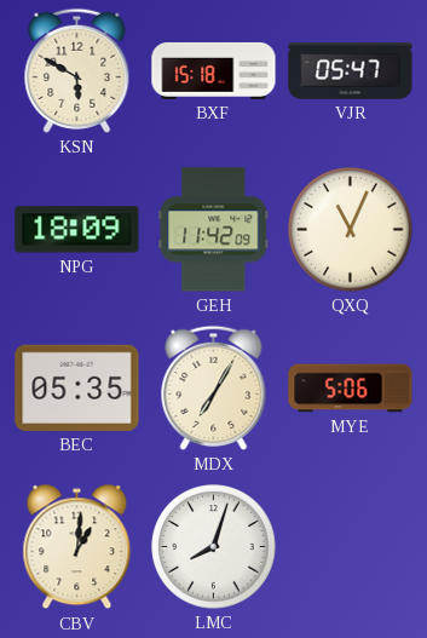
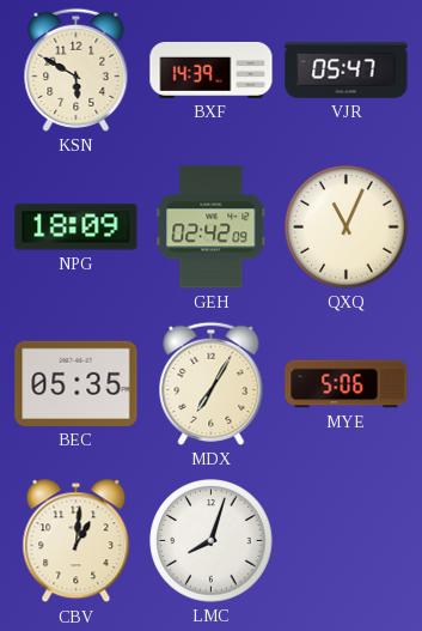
BXF: 15:18 -> 14:39
GEH: 11:42 -> 02:42
